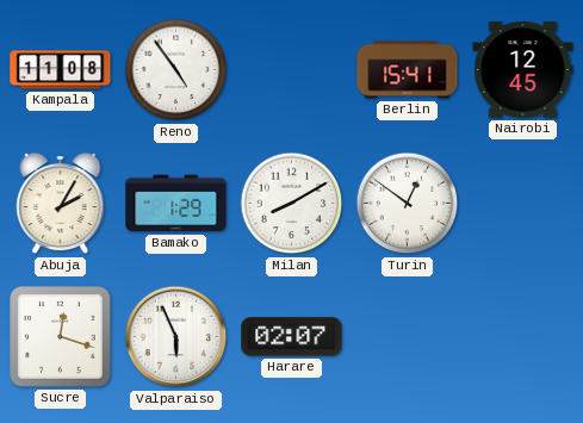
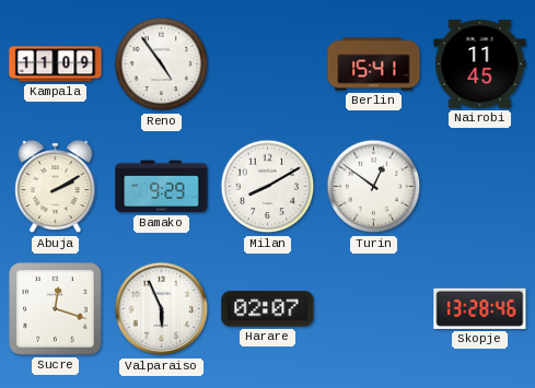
Kampala: 11:08 -> 11:09
Nairobi: 12:45 -> 11:45
Abuja: 2:05 -> 2:10
Bamako: 1:29 -> 9:29
Skopje: none -> 13:28
